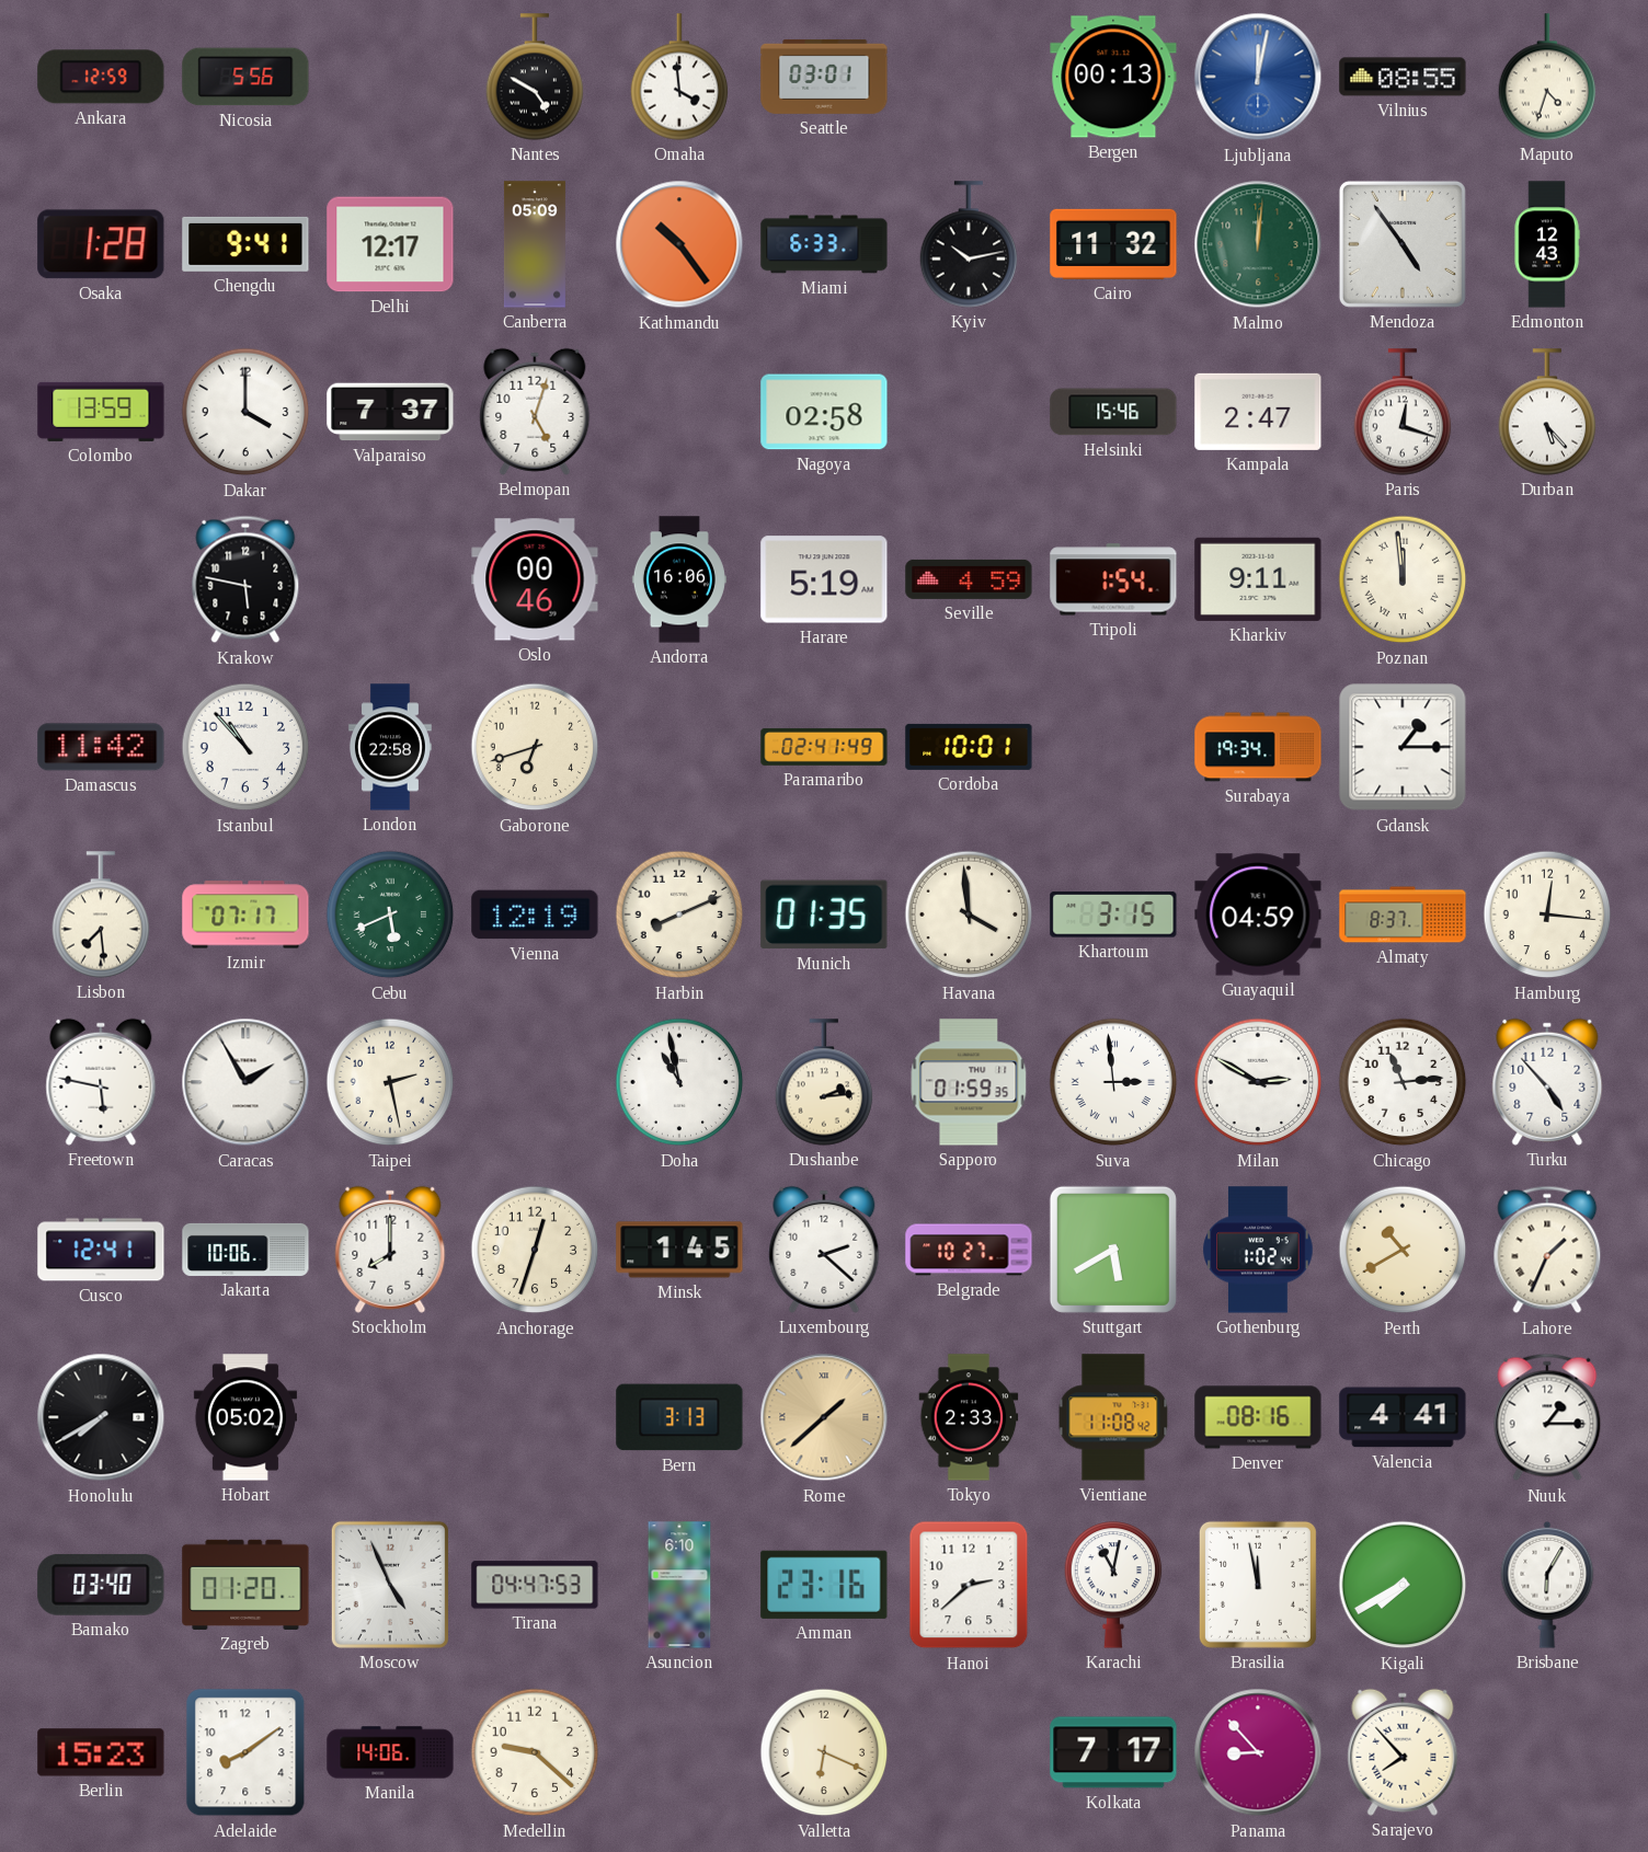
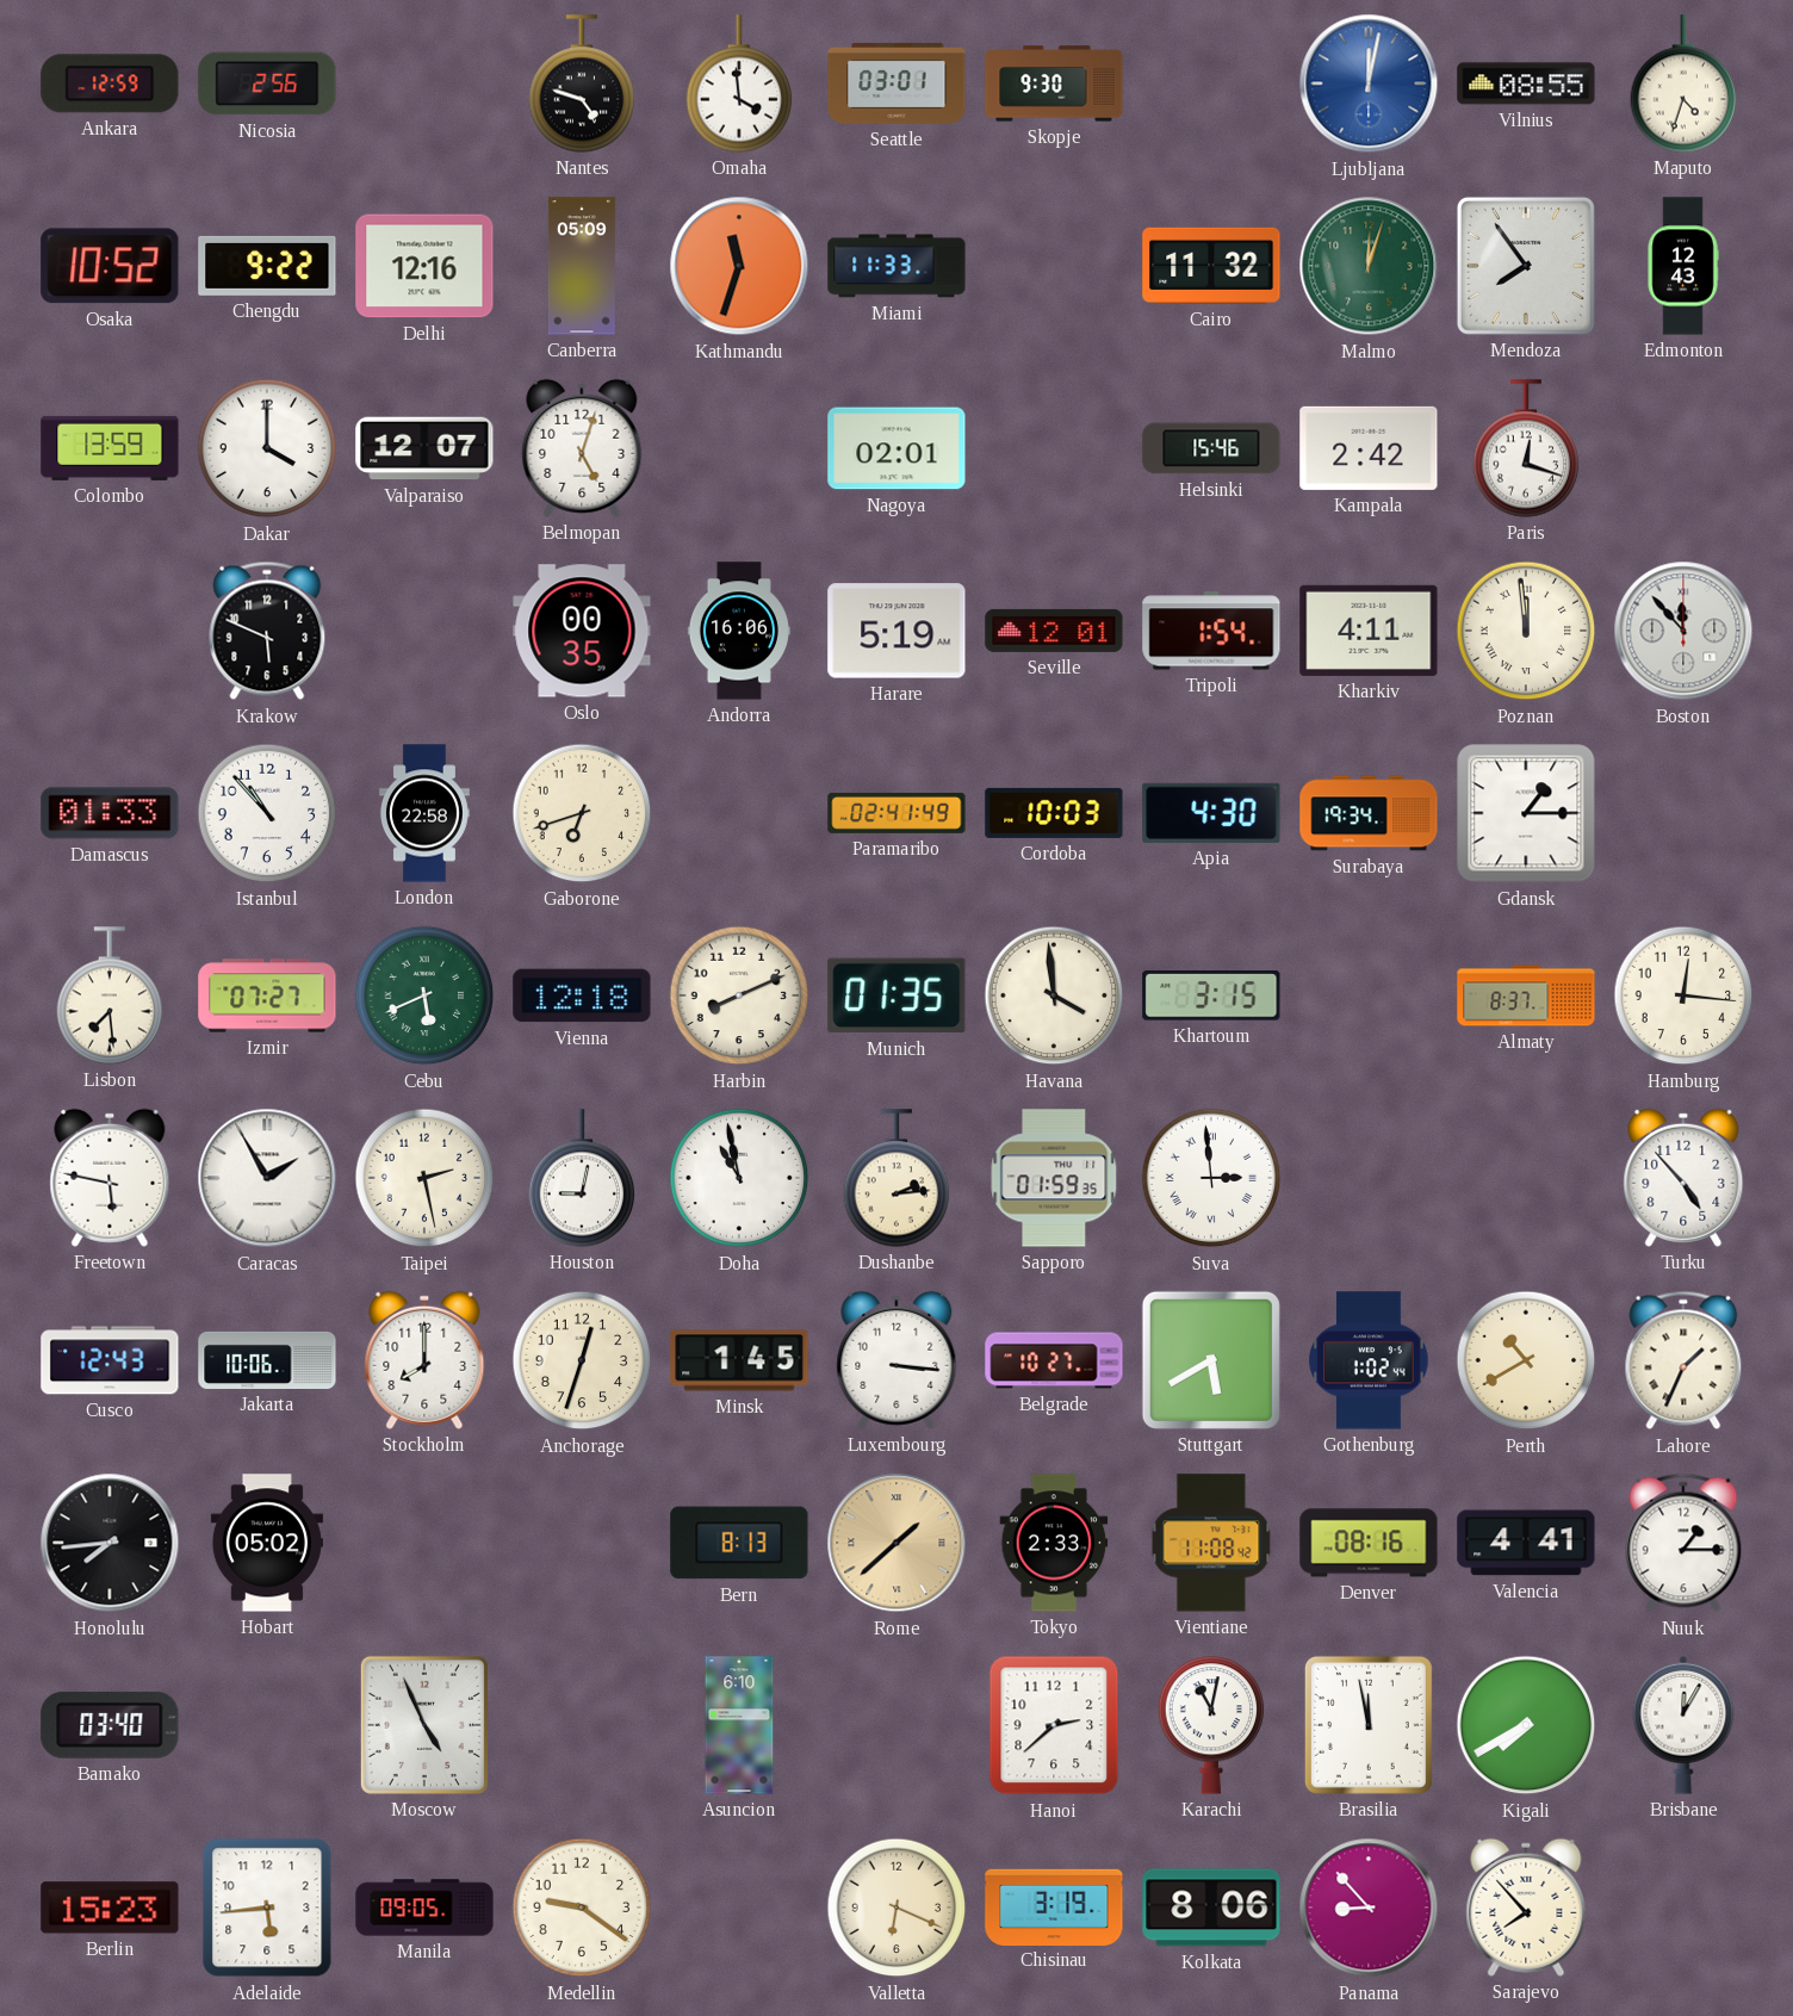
Nicosia: 5:56 -> 2:56
Nantes: 4:50 -> 4:48
Skopje: none -> 9:30
Bergen: 00:13 -> none
Osaka: 1:28 -> 10:52
Chengdu: 9:41 -> 9:22
Delhi: 12:17 -> 12:16
Kathmandu: 10:24 -> 11:33
Miami: 6:33 -> 11:33
Kyiv: 10:13 -> none
Malmo: 12:01 -> 12:03
Mendoza: 4:54 -> 7:54
Valparaiso: 7:37 -> 12:07
Nagoya: 02:58 -> 02:01
Kampala: 2:47 -> 2:42
Durban: 5:23 -> none
Krakow: 5:47 -> 5:49
Oslo: 00:46 -> 00:35
Seville: 4:59 -> 12:01
Kharkiv: 9:11 -> 4:11
Boston: none -> 11:53
Damascus: 11:42 -> 01:33
Cordoba: 10:01 -> 10:03
Apia: none -> 4:30
Izmir: 07:17 -> 07:27
Vienna: 12:19 -> 12:18
Guayaquil: 04:59 -> none
Houston: none -> 9:02
Milan: 2:50 -> none
Chicago: 11:14 -> none
Cusco: 12:41 -> 12:43
Luxembourg: 2:22 -> 3:16
Honolulu: 7:40 -> 7:44
Bern: 3:13 -> 8:13
Zagreb: 01:20 -> none
Tirana: 04:47 -> none
Amman: 23:16 -> none
Brisbane: 6:05 -> 12:05
Adelaide: 8:09 -> 5:44
Manila: 14:06 -> 09:05
Medellin: 9:22 -> 9:21
Chisinau: none -> 3:19
Kolkata: 7:17 -> 8:06
